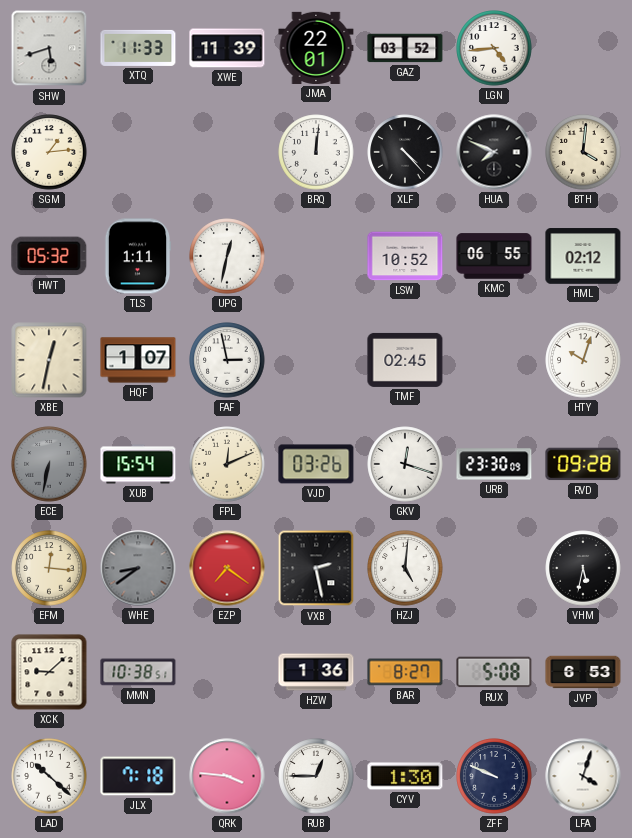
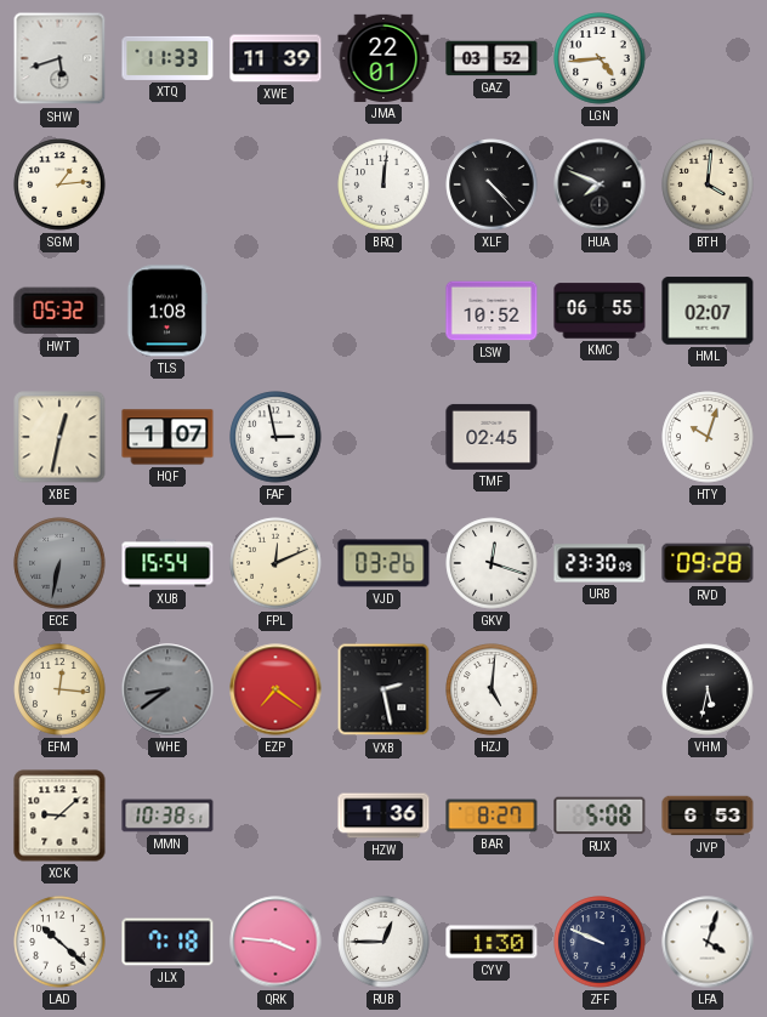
TLS: 1:11 -> 1:08
UPG: 12:32 -> none
HML: 02:12 -> 02:07
